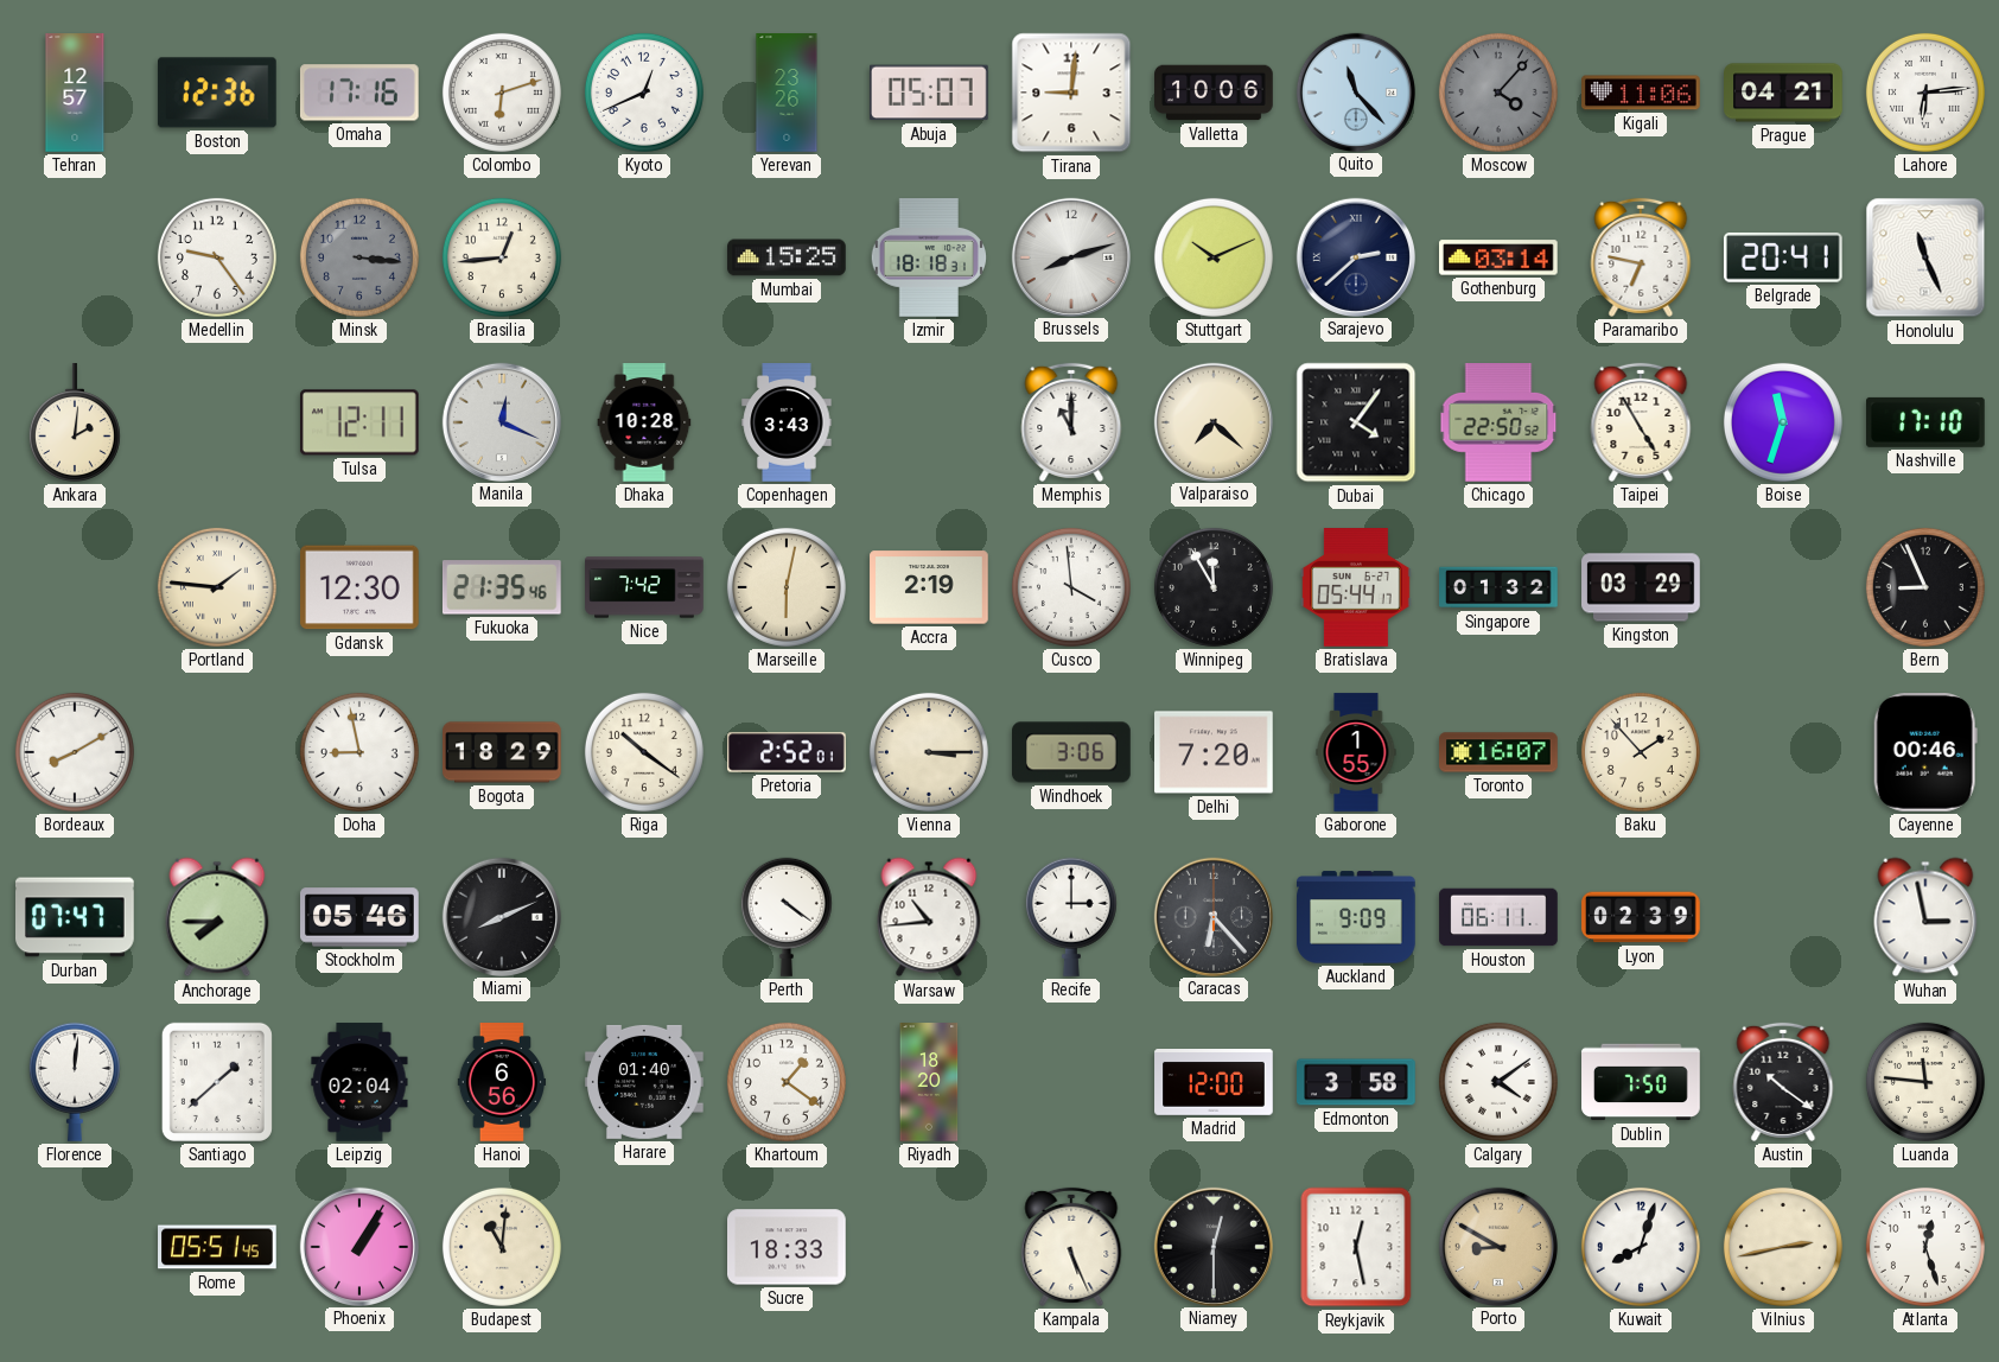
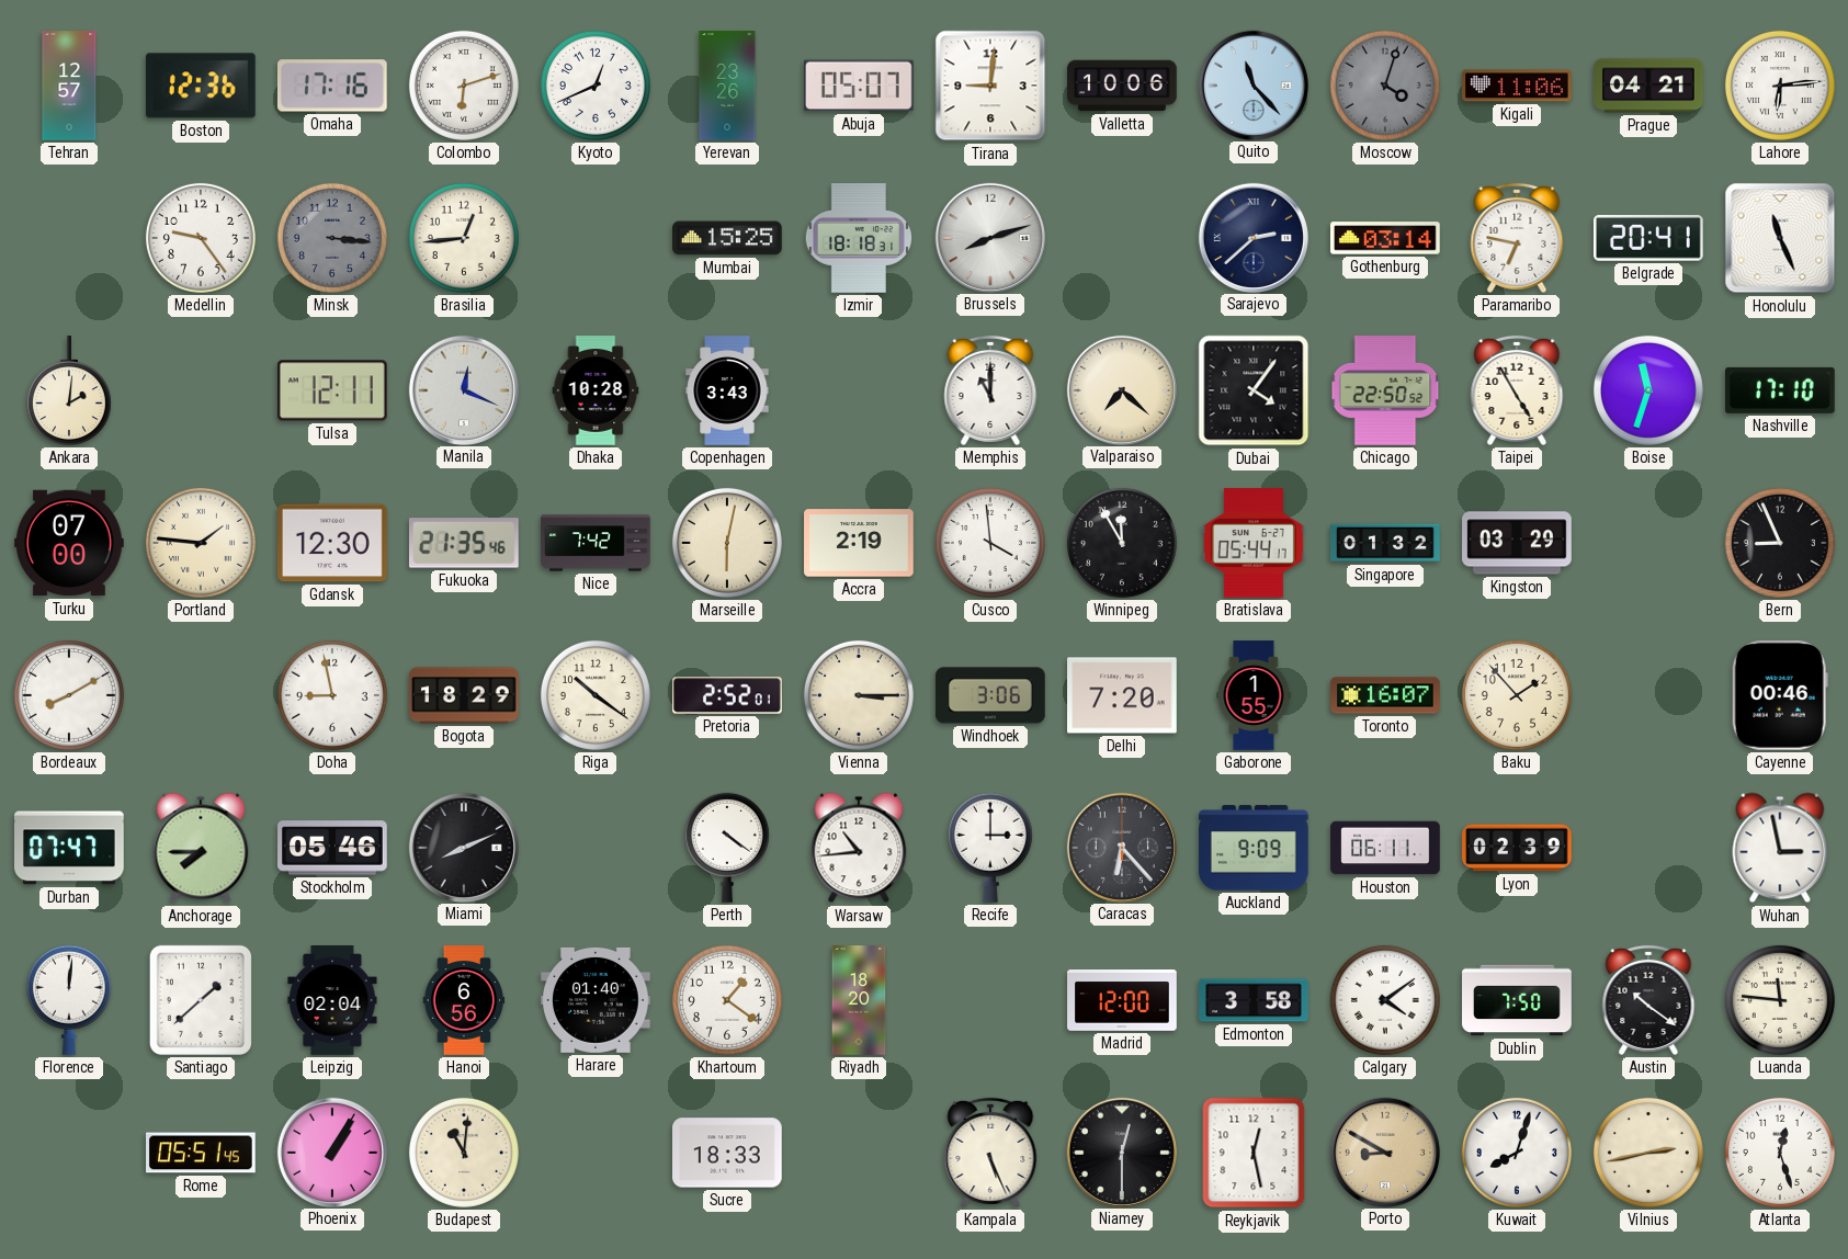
Moscow: 4:07 -> 4:03
Stuttgart: 10:11 -> none
Turku: none -> 07:00
